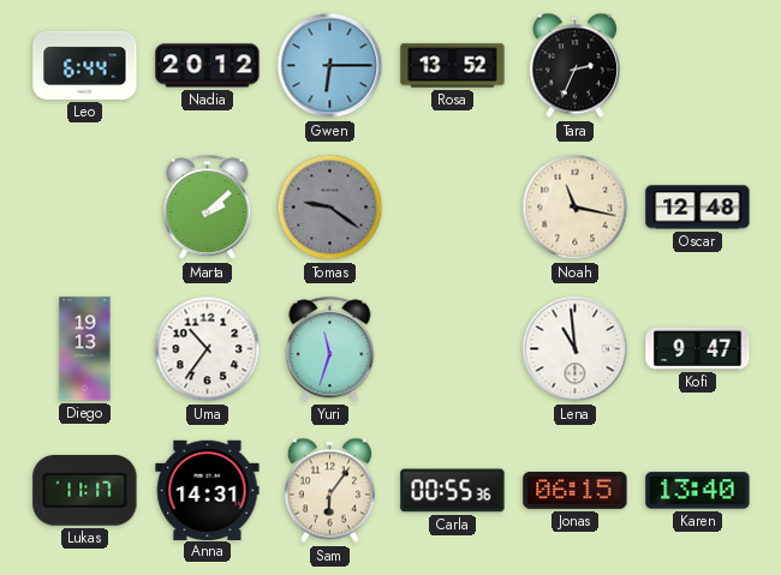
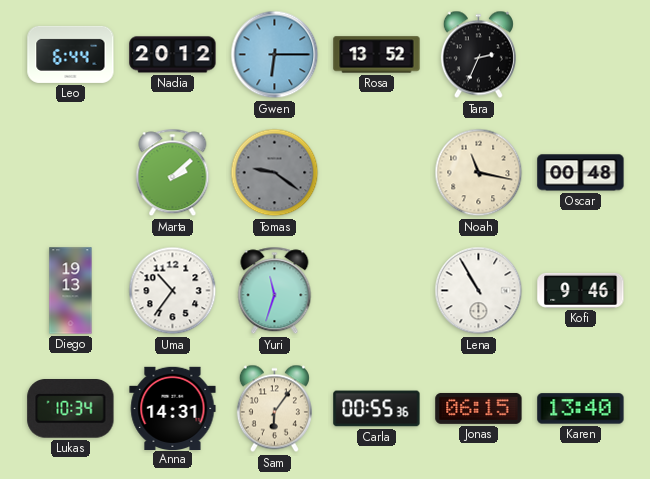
Oscar: 12:48 -> 00:48
Lena: 10:59 -> 10:55
Kofi: 9:47 -> 9:46
Lukas: 11:17 -> 10:34
